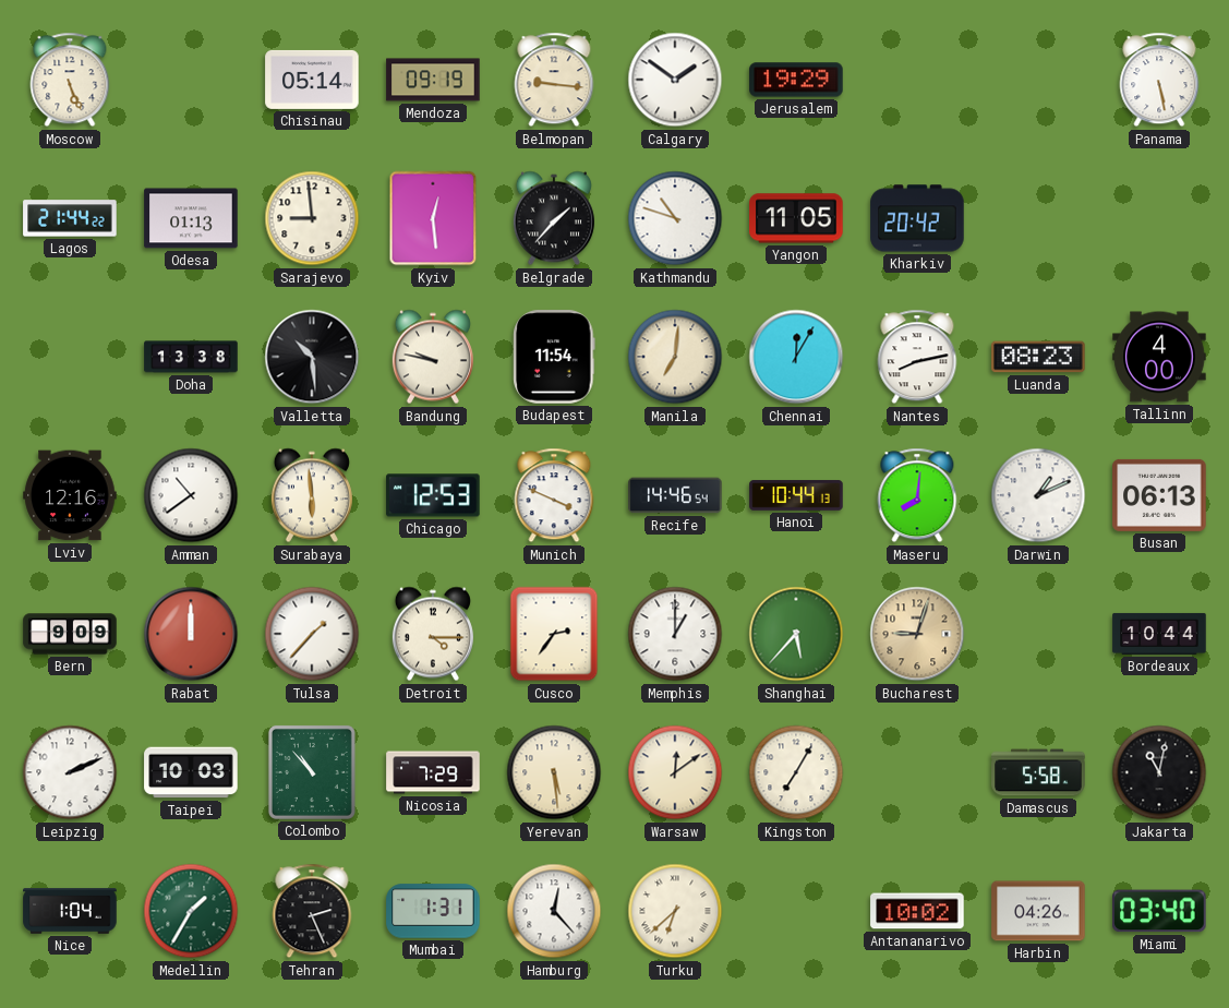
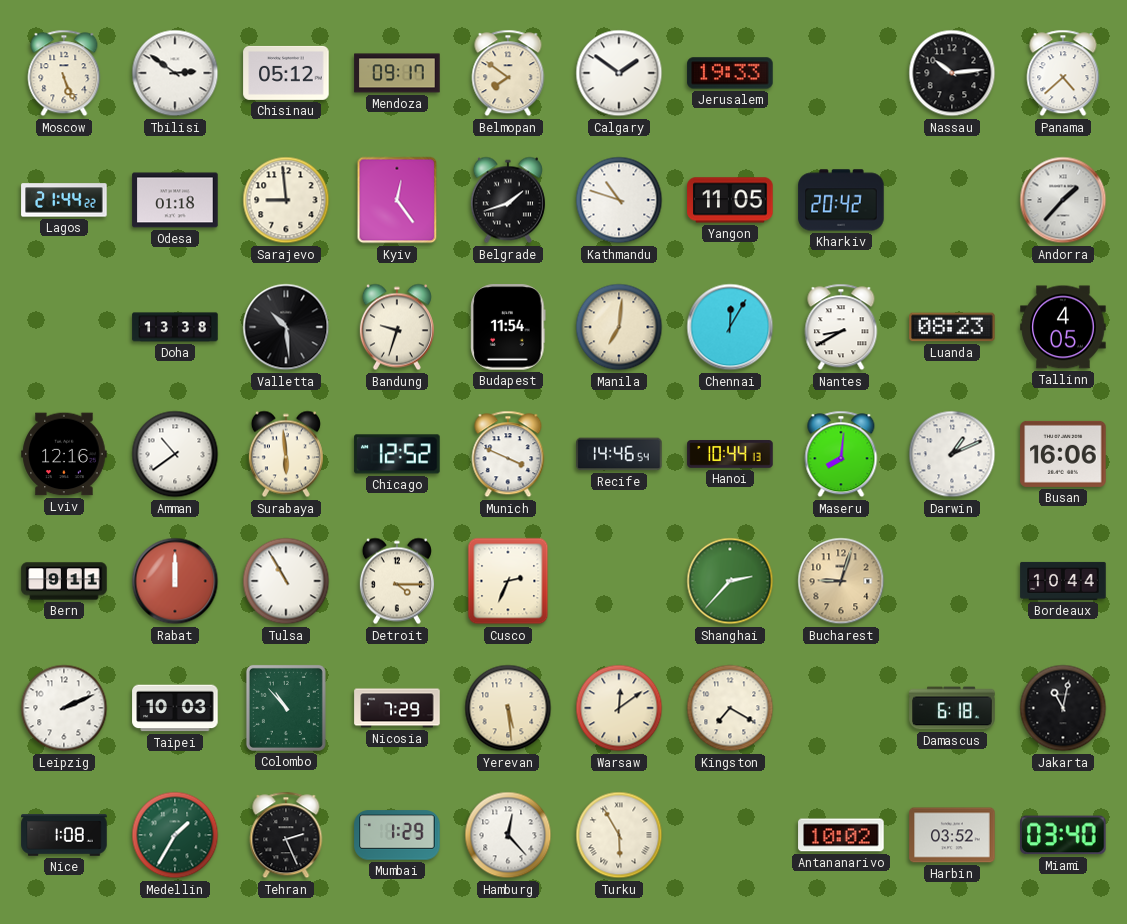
Tbilisi: none -> 2:51
Chisinau: 05:14 -> 05:12
Mendoza: 09:19 -> 09:17
Belmopan: 9:16 -> 7:51
Jerusalem: 19:29 -> 19:33
Nassau: none -> 10:14
Panama: 5:28 -> 4:38
Odesa: 01:13 -> 01:18
Kyiv: 12:29 -> 12:24
Belgrade: 1:37 -> 1:42
Andorra: none -> 1:37
Bandung: 9:47 -> 9:33
Nantes: 8:13 -> 8:40
Tallinn: 4:00 -> 4:05
Chicago: 12:53 -> 12:52
Busan: 06:13 -> 16:06
Bern: 9:09 -> 9:11
Tulsa: 1:37 -> 10:55
Cusco: 2:36 -> 2:34
Memphis: 1:00 -> none
Shanghai: 5:37 -> 2:37
Kingston: 7:05 -> 7:20
Damascus: 5:58 -> 6:18
Nice: 1:04 -> 1:08
Mumbai: 1:31 -> 1:29
Turku: 6:38 -> 5:55
Harbin: 04:26 -> 03:52
